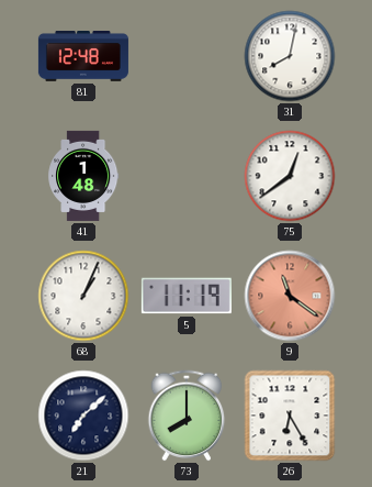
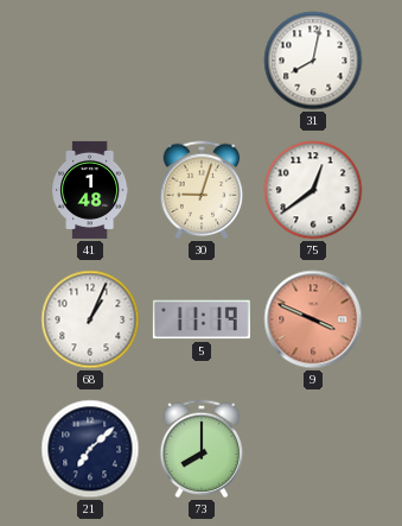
81: 12:48 -> none
30: none -> 9:03
9: 11:21 -> 3:49
26: 6:25 -> none
